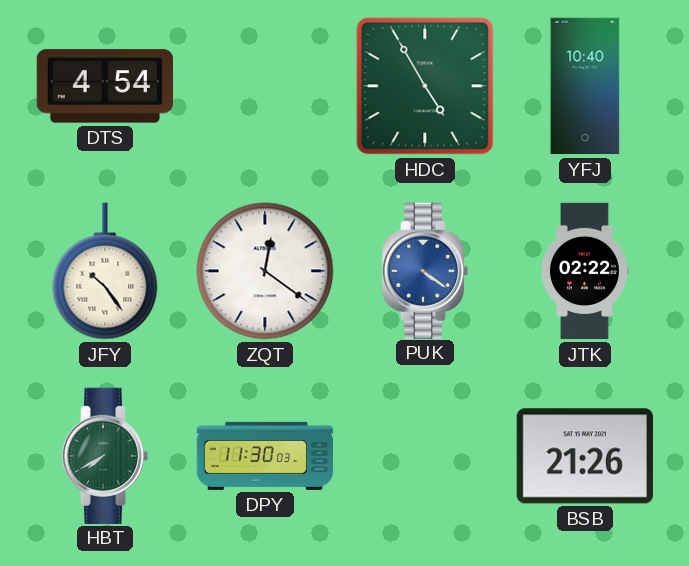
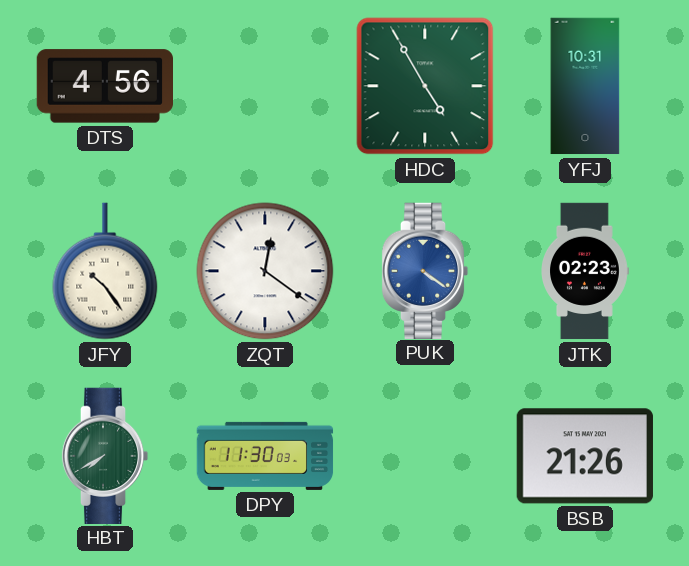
DTS: 4:54 -> 4:56
YFJ: 10:40 -> 10:31
JTK: 02:22 -> 02:23
